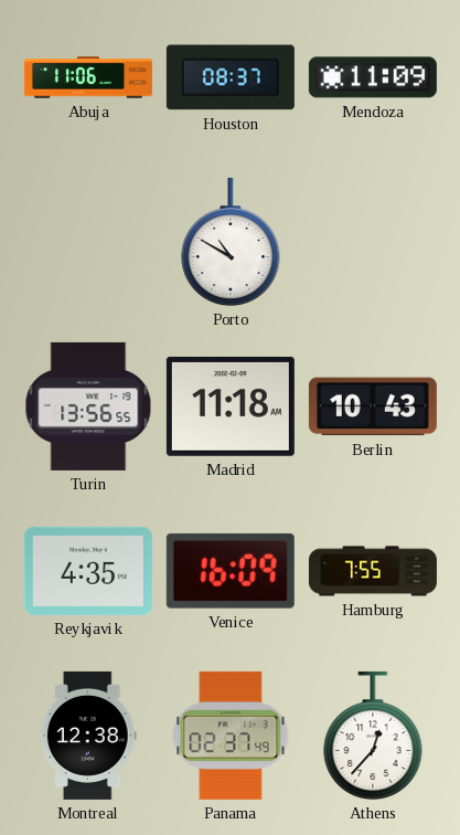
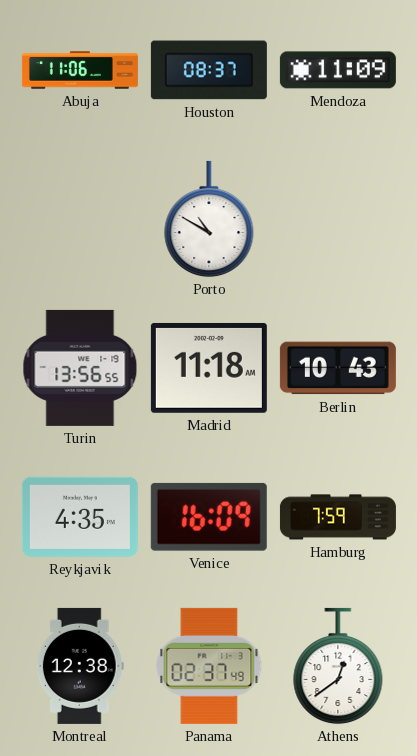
Hamburg: 7:55 -> 7:59
Athens: 12:37 -> 12:39
